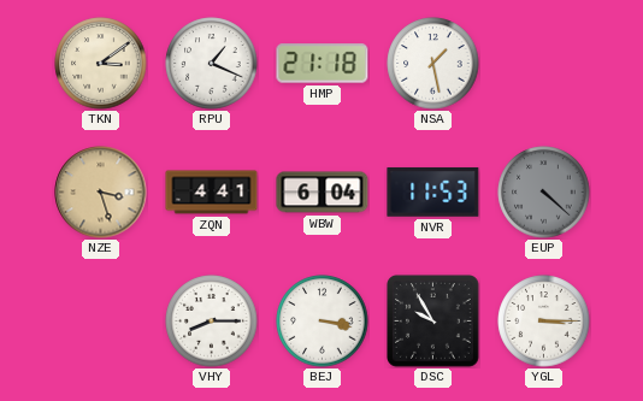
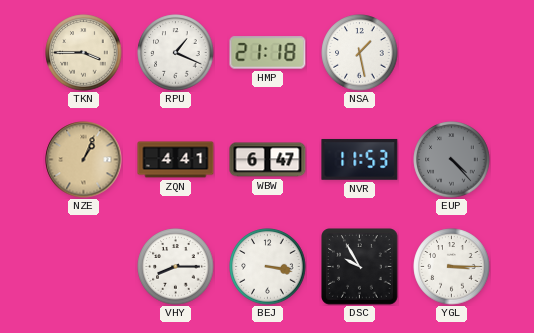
TKN: 3:09 -> 3:45
NZE: 3:27 -> 1:04
WBW: 6:04 -> 6:47
EUP: 4:22 -> 4:23
